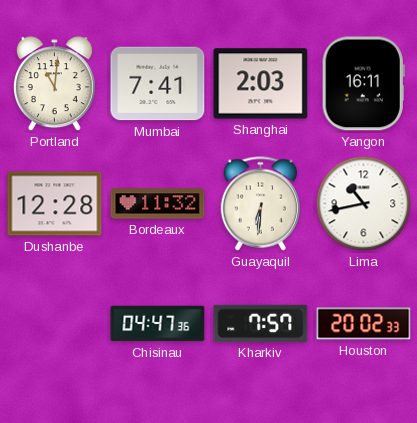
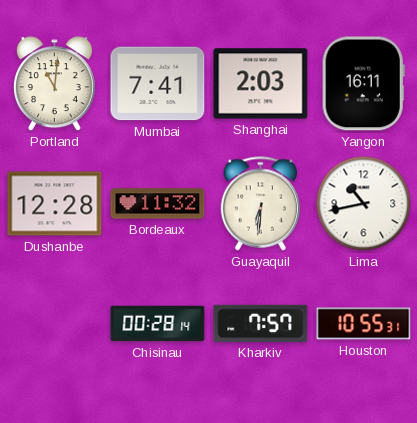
Chisinau: 04:47 -> 00:28
Houston: 20:02 -> 10:55
